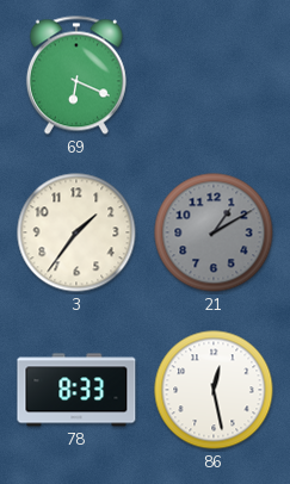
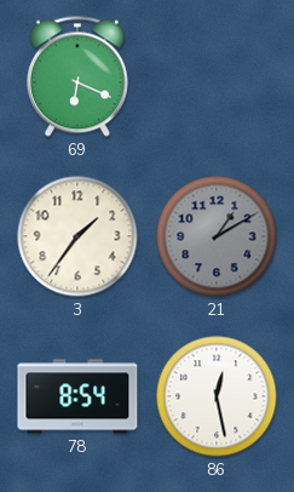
78: 8:33 -> 8:54
